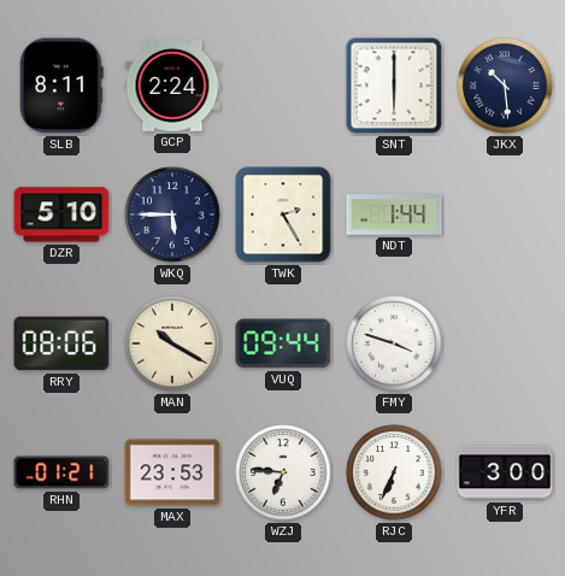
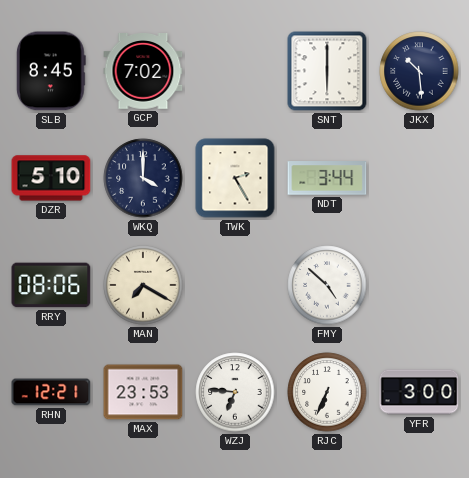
SLB: 8:11 -> 8:45
GCP: 2:24 -> 7:02
WKQ: 5:45 -> 4:00
NDT: 1:44 -> 3:44
MAN: 10:20 -> 7:20
VUQ: 09:44 -> none
FMY: 3:48 -> 4:52
RHN: 01:21 -> 12:21
